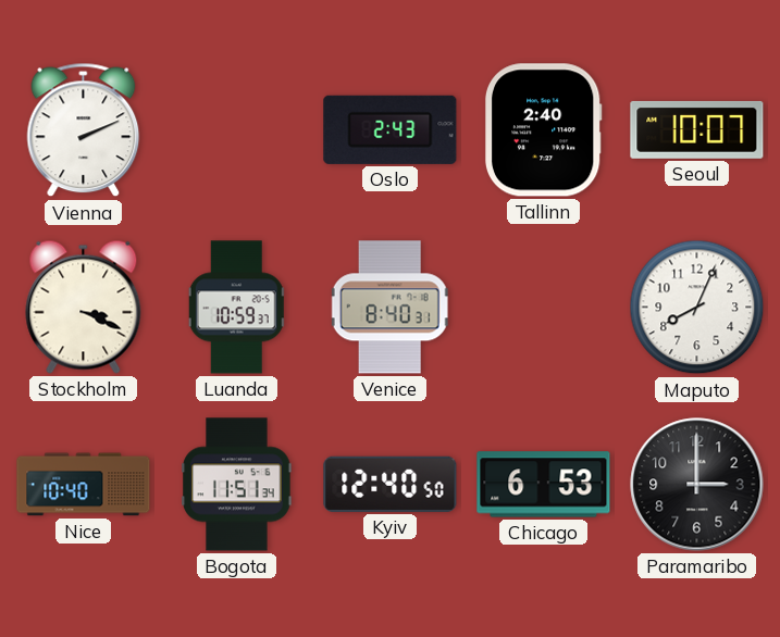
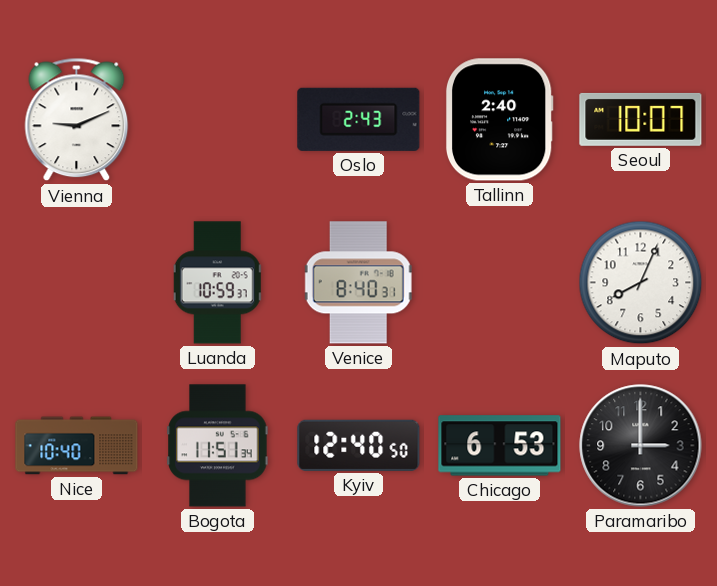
Vienna: 2:11 -> 9:11
Stockholm: 3:19 -> none
